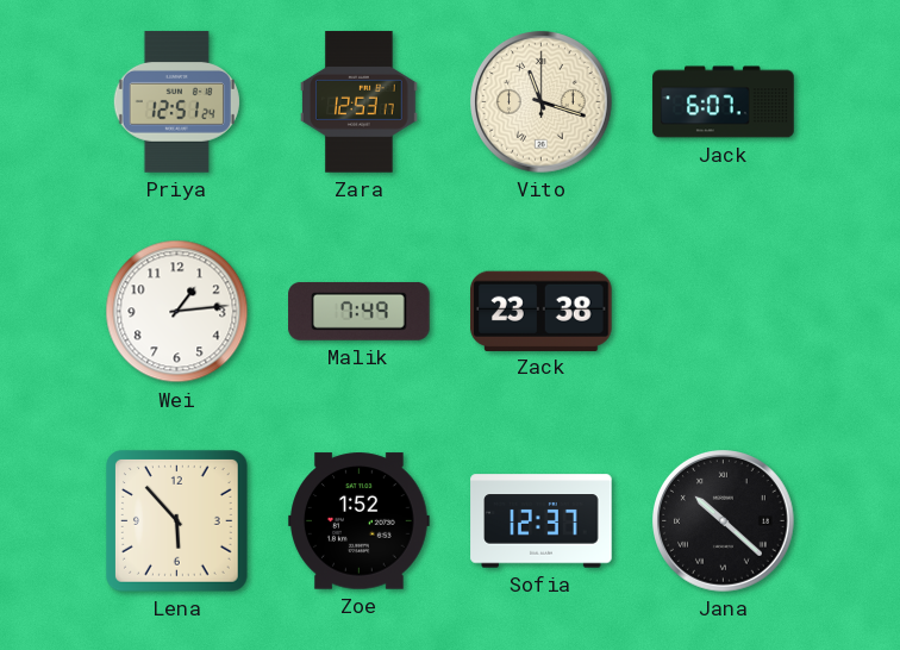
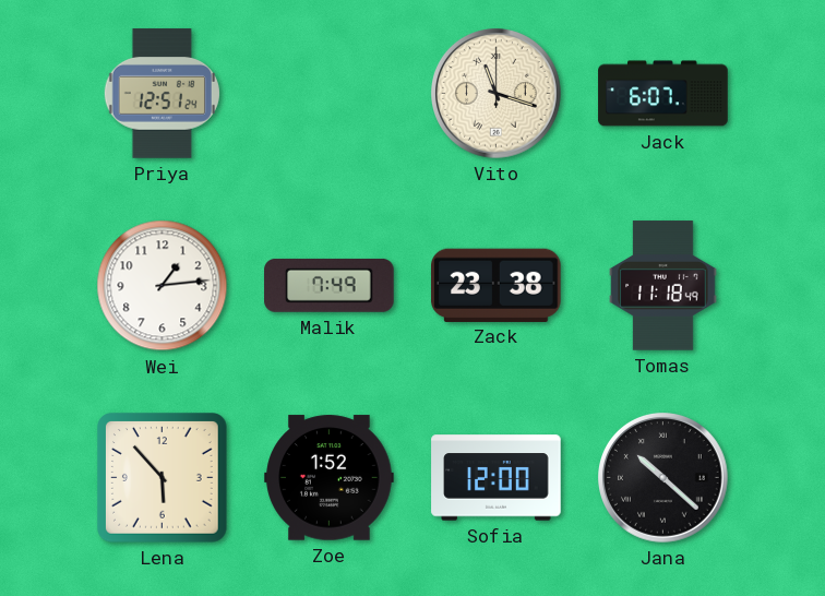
Zara: 12:53 -> none
Tomas: none -> 11:18
Sofia: 12:37 -> 12:00
